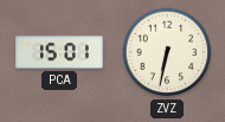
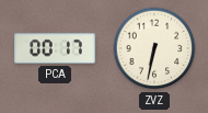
PCA: 15:01 -> 00:17
